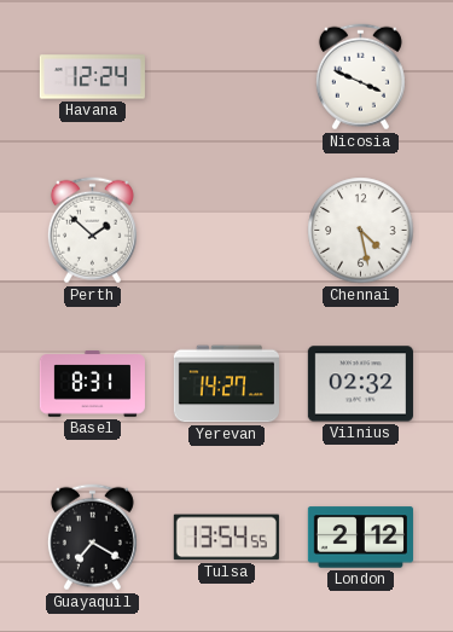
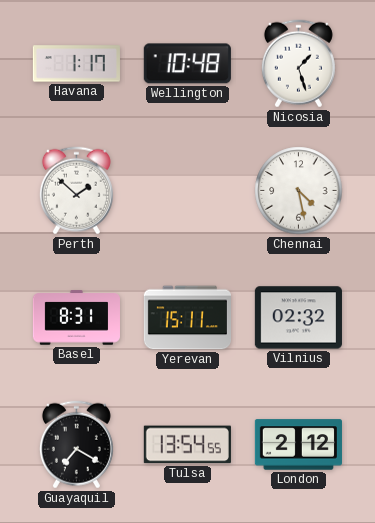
Havana: 12:24 -> 1:17
Wellington: none -> 10:48
Nicosia: 3:49 -> 1:27
Yerevan: 14:27 -> 15:11
